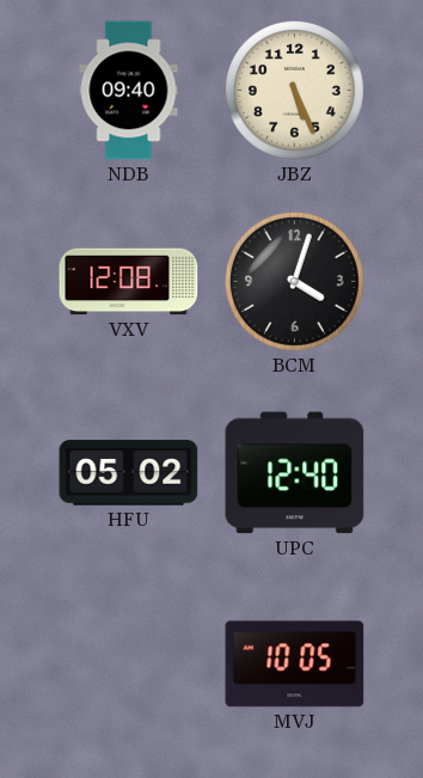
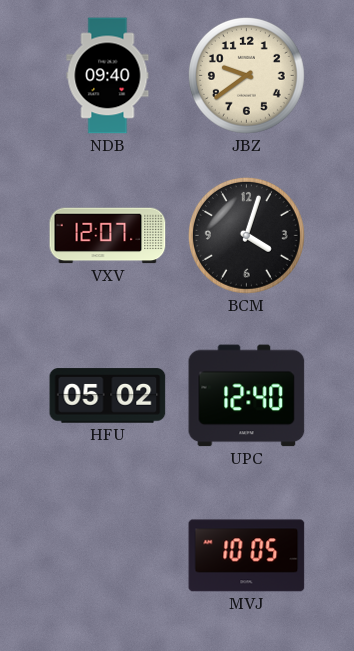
JBZ: 5:26 -> 9:39
VXV: 12:08 -> 12:07
